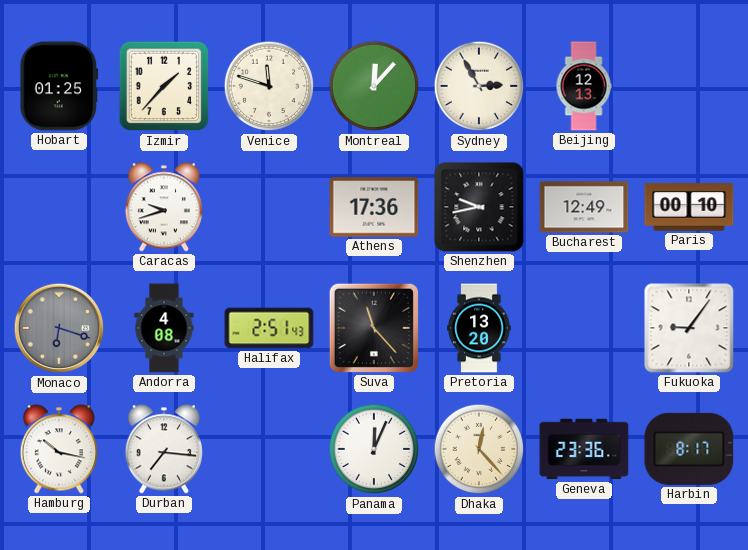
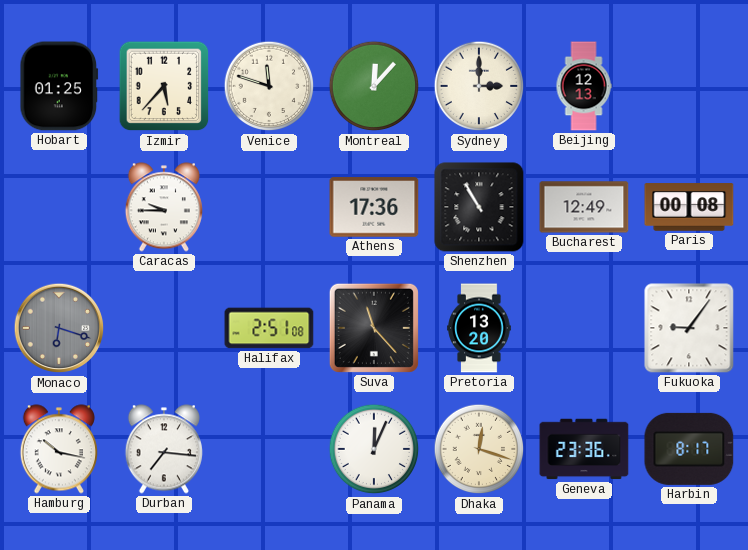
Izmir: 1:37 -> 5:37
Sydney: 2:55 -> 3:00
Caracas: 9:42 -> 9:45
Shenzhen: 9:43 -> 10:55
Paris: 00:10 -> 00:08
Andorra: 4:08 -> none
Halifax: 2:51:43 -> 2:51:08
Dhaka: 12:23 -> 12:18
